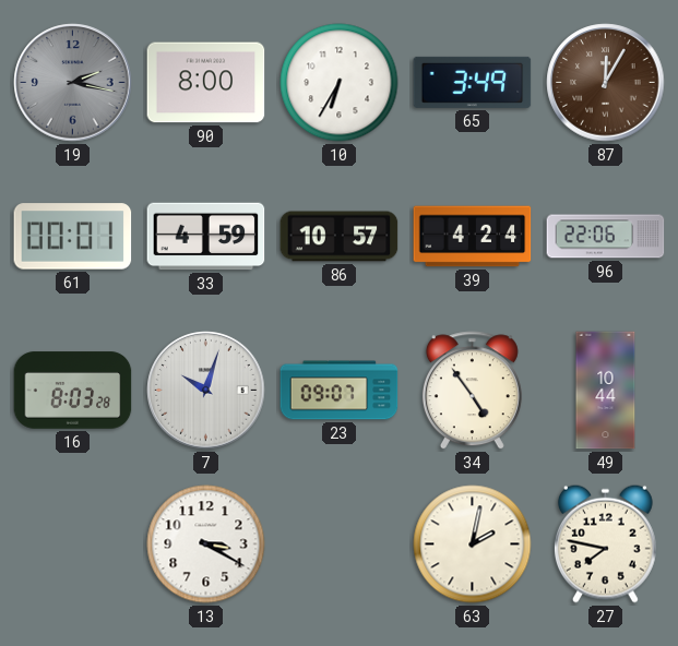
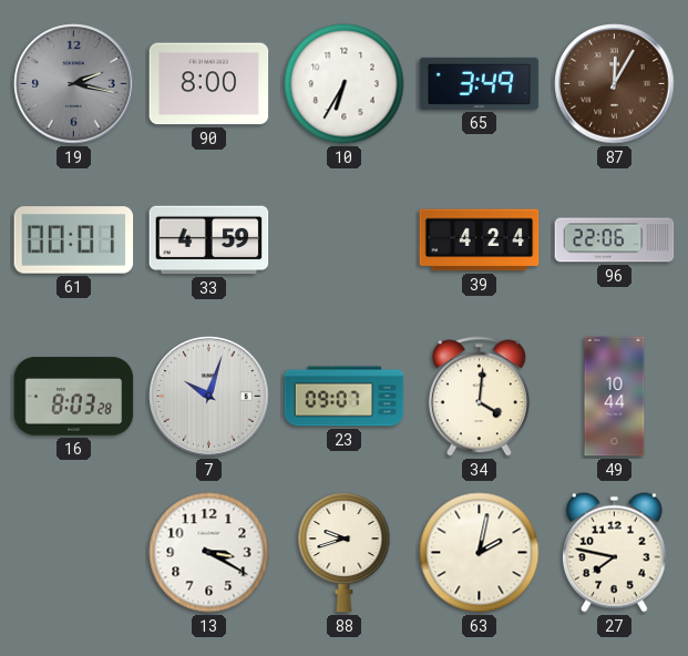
86: 10:57 -> none
34: 4:54 -> 4:01
88: none -> 9:42
